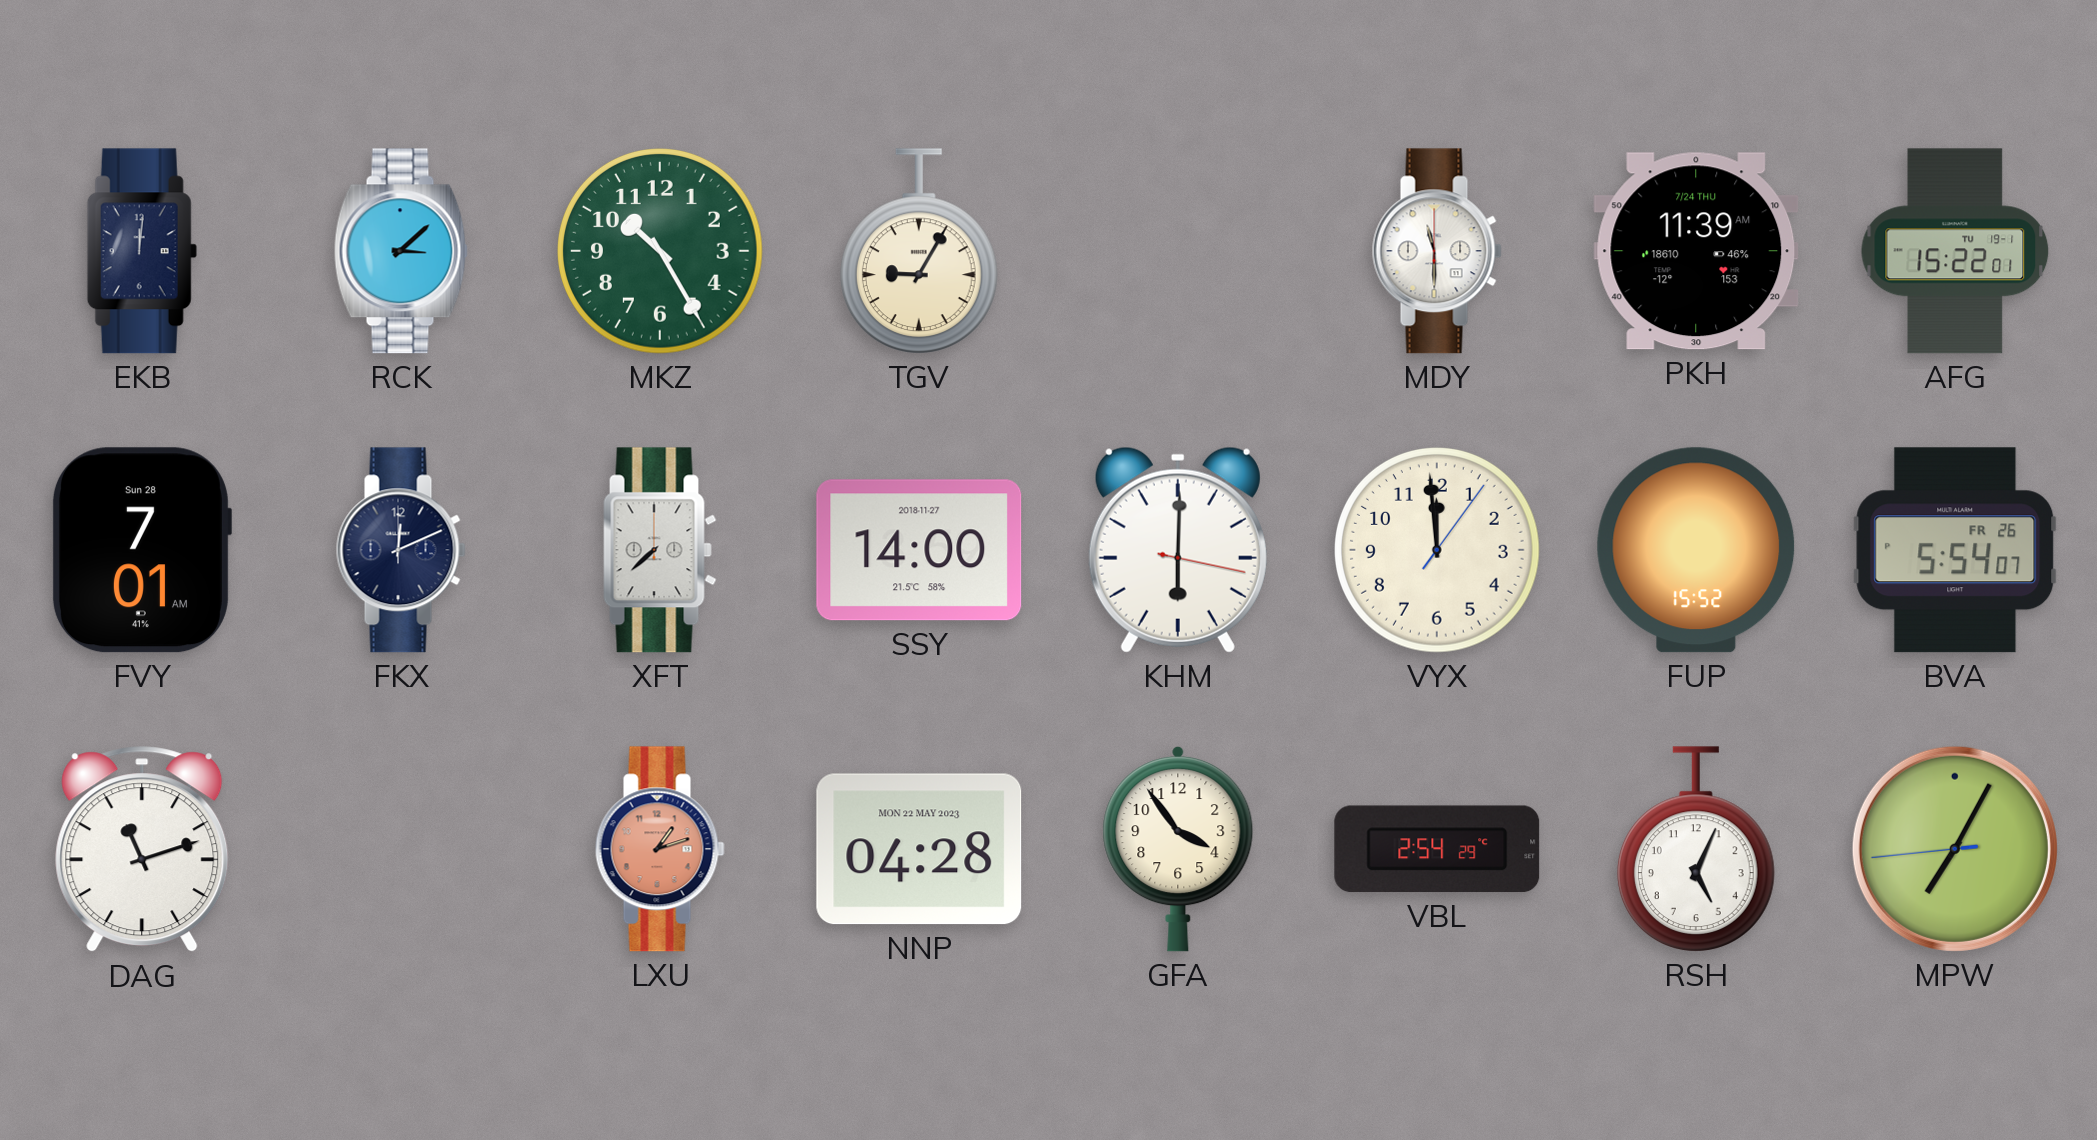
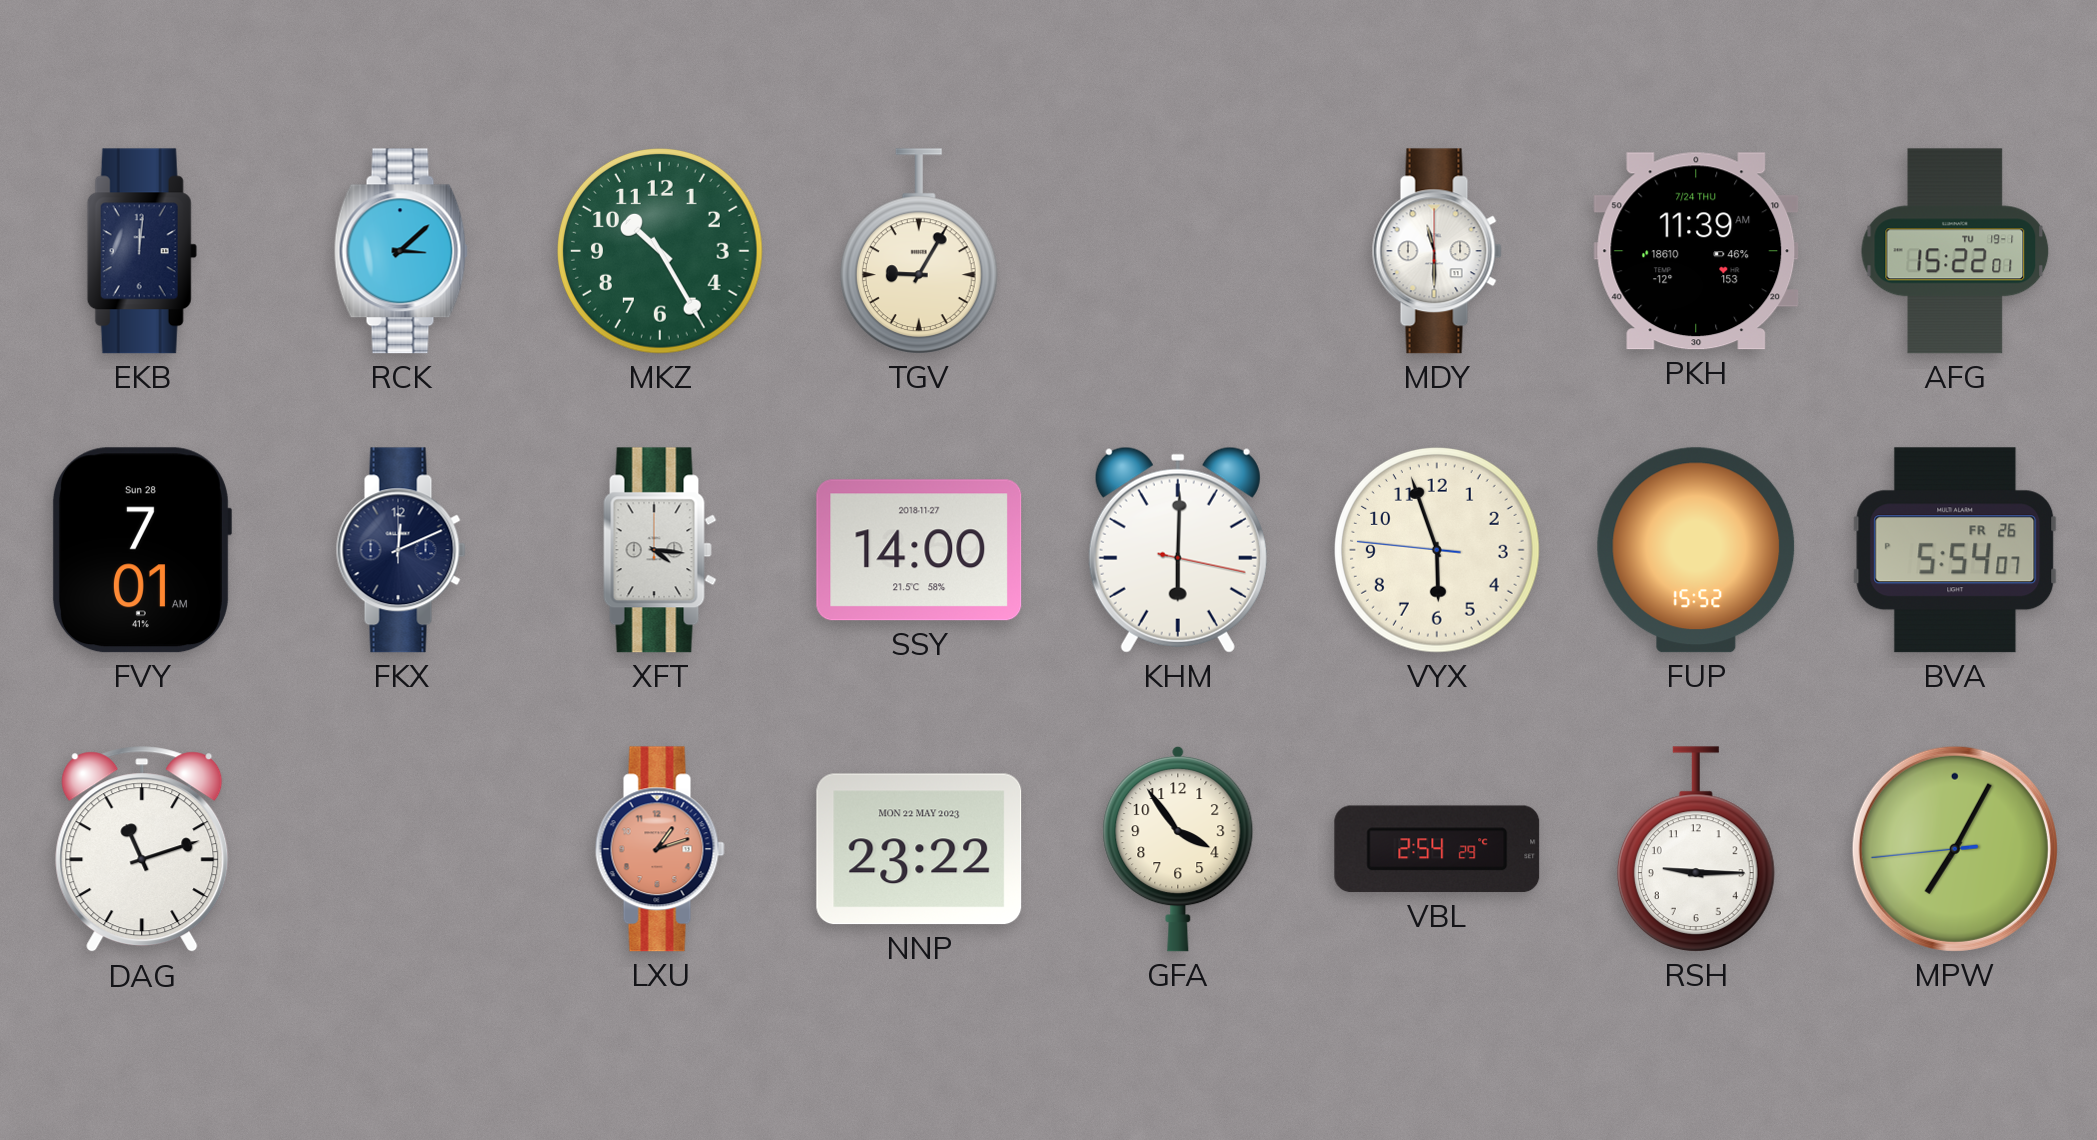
XFT: 7:38 -> 4:16
VYX: 11:59 -> 5:56
NNP: 04:28 -> 23:22
RSH: 5:04 -> 9:15
